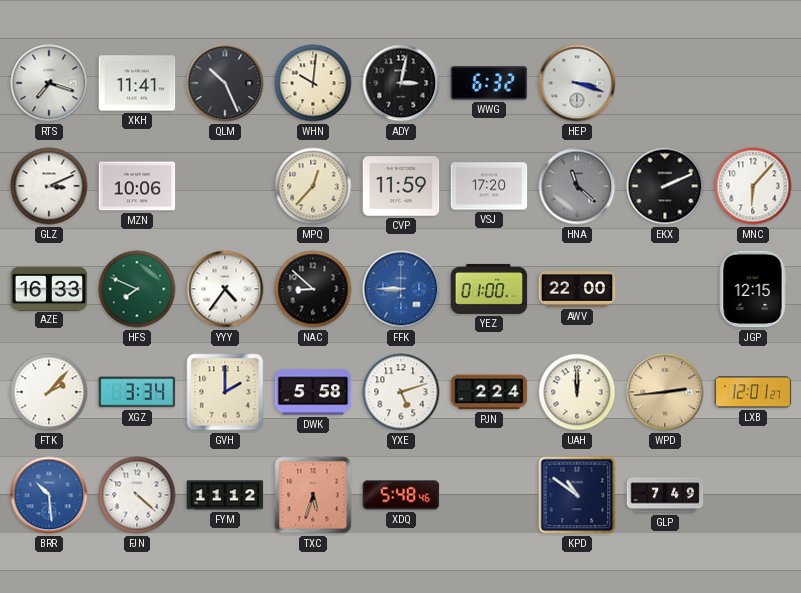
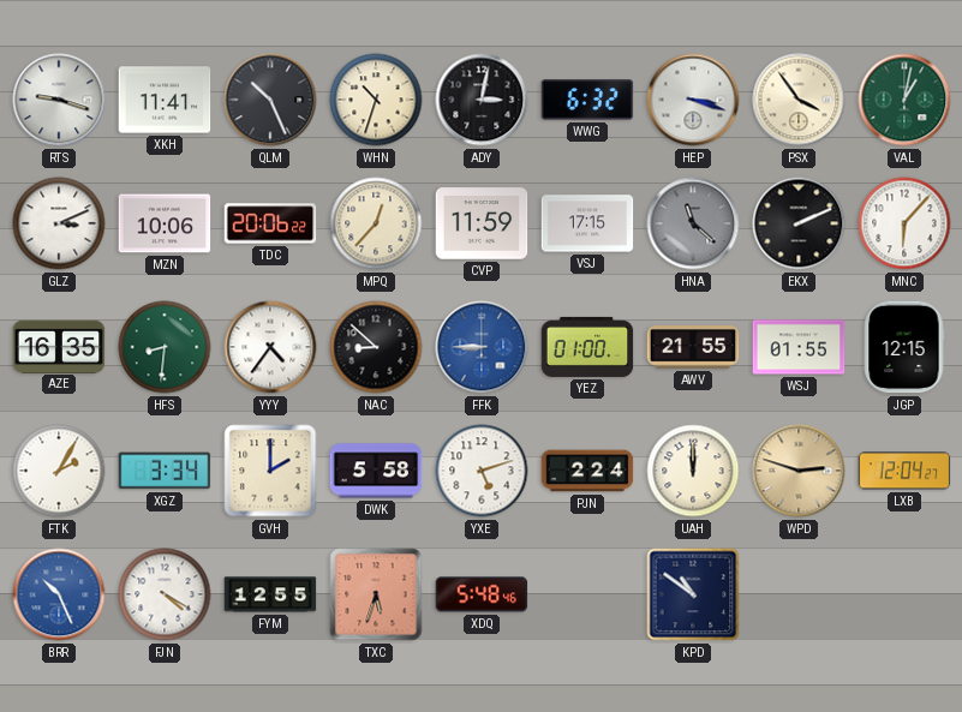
RTS: 7:18 -> 9:18
WHN: 10:01 -> 10:33
PSX: none -> 3:54
VAL: none -> 1:02
TDC: none -> 20:06
VSJ: 17:20 -> 17:15
AZE: 16:33 -> 16:35
HFS: 7:49 -> 8:31
AWV: 22:00 -> 21:55
WSJ: none -> 01:55
FTK: 2:07 -> 2:05
WPD: 2:44 -> 2:48
LXB: 12:01 -> 12:04
BRR: 10:29 -> 10:26
FJN: 4:22 -> 4:20
FYM: 11:12 -> 12:55
GLP: 7:49 -> none
